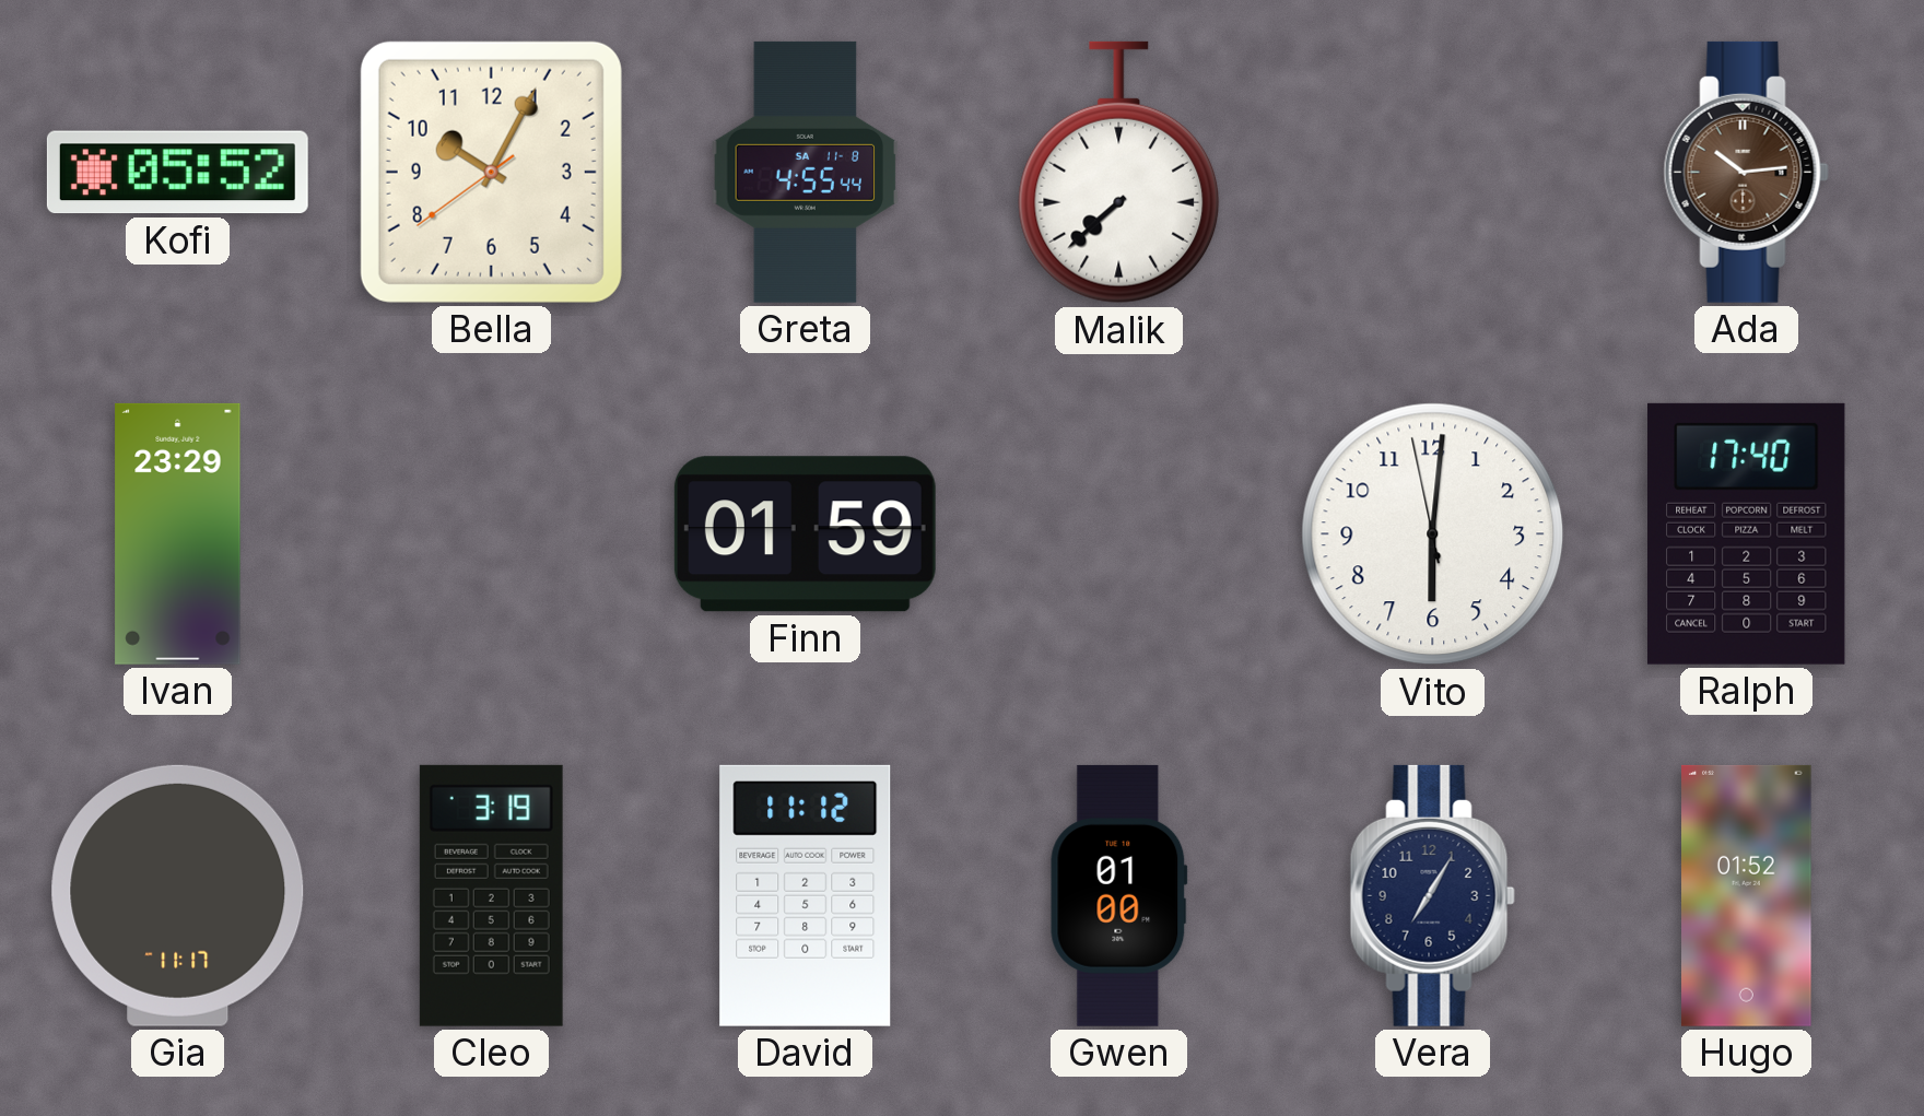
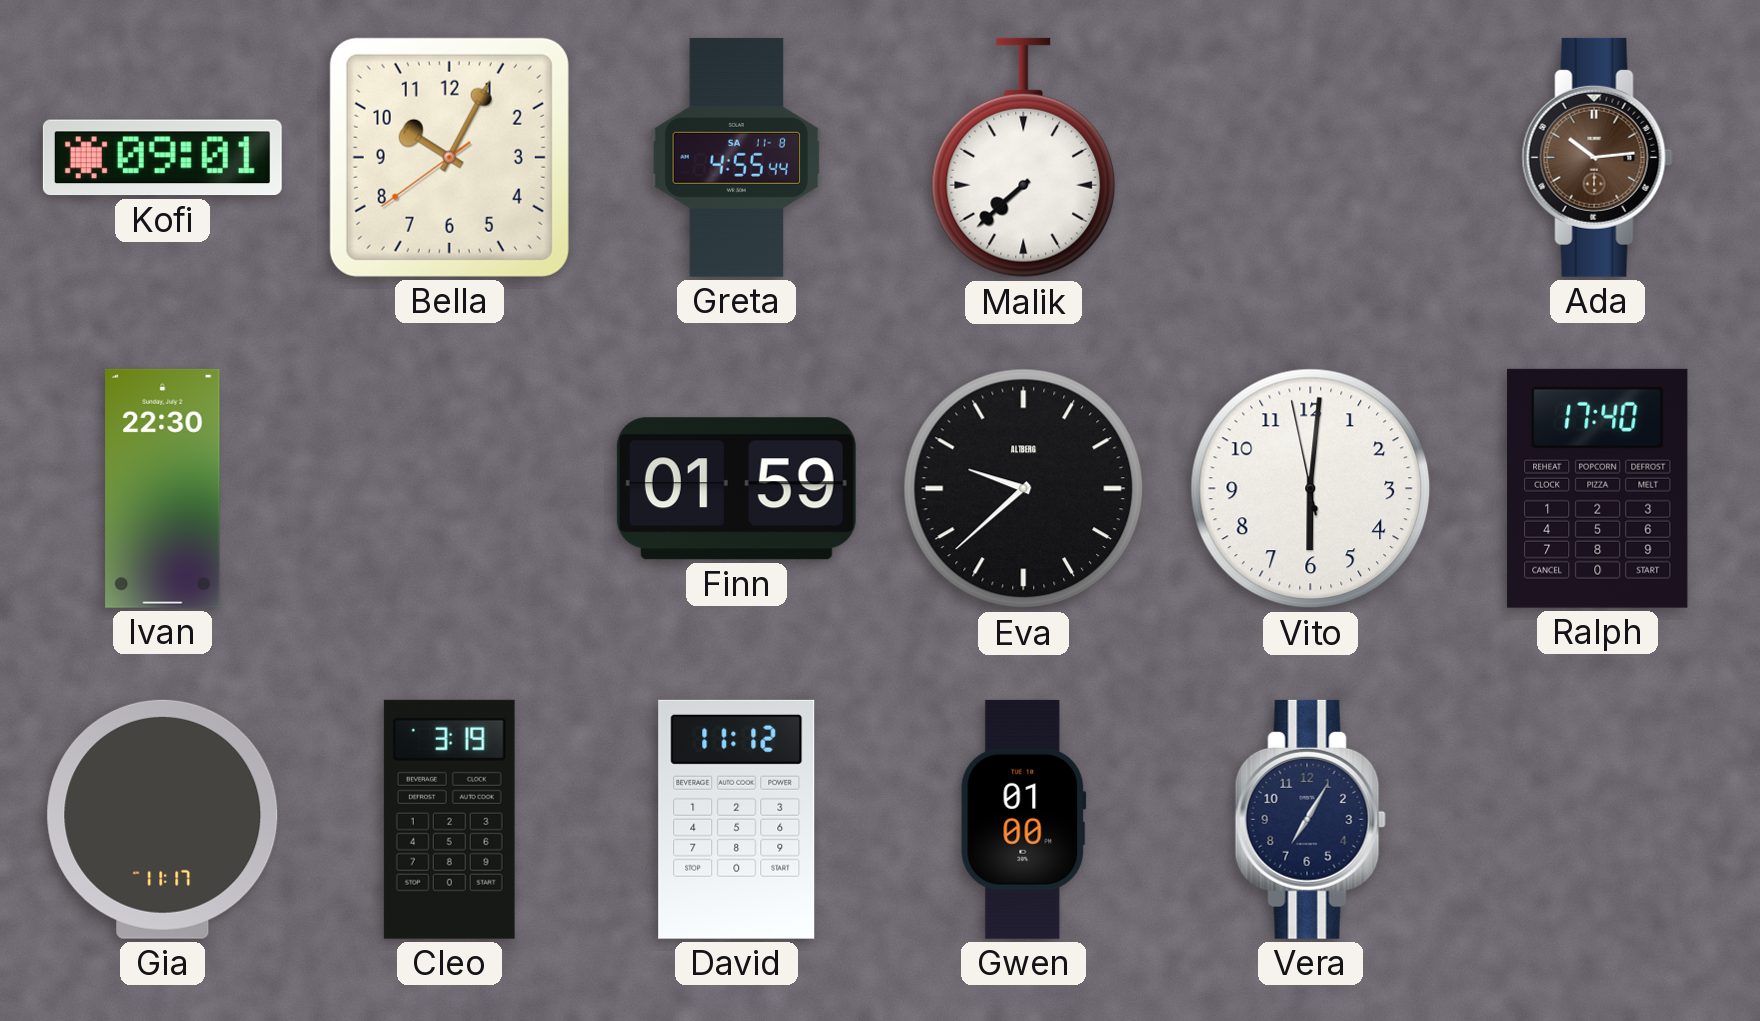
Kofi: 05:52 -> 09:01
Ivan: 23:29 -> 22:30
Eva: none -> 9:38
Hugo: 01:52 -> none
